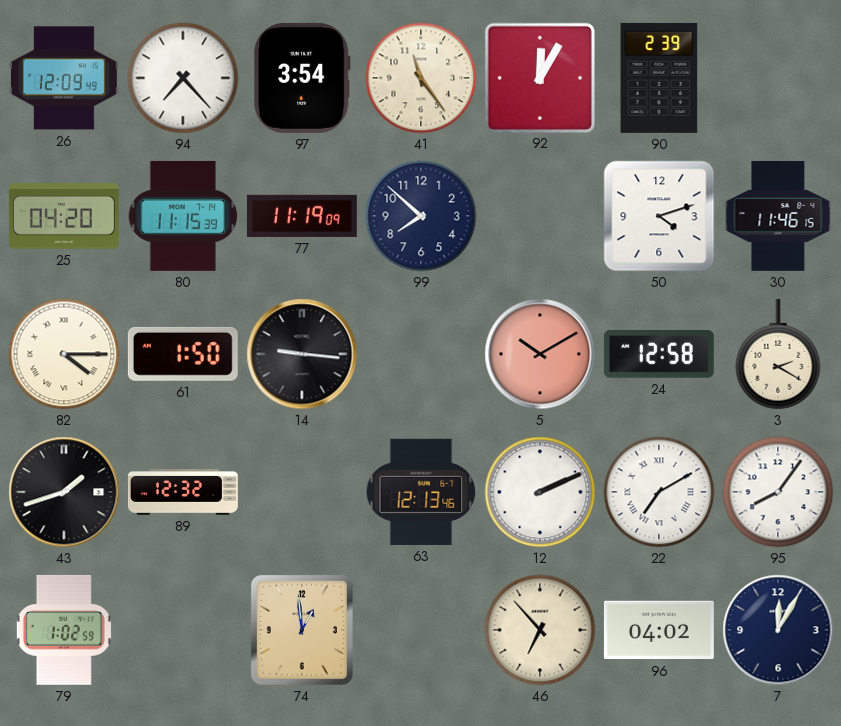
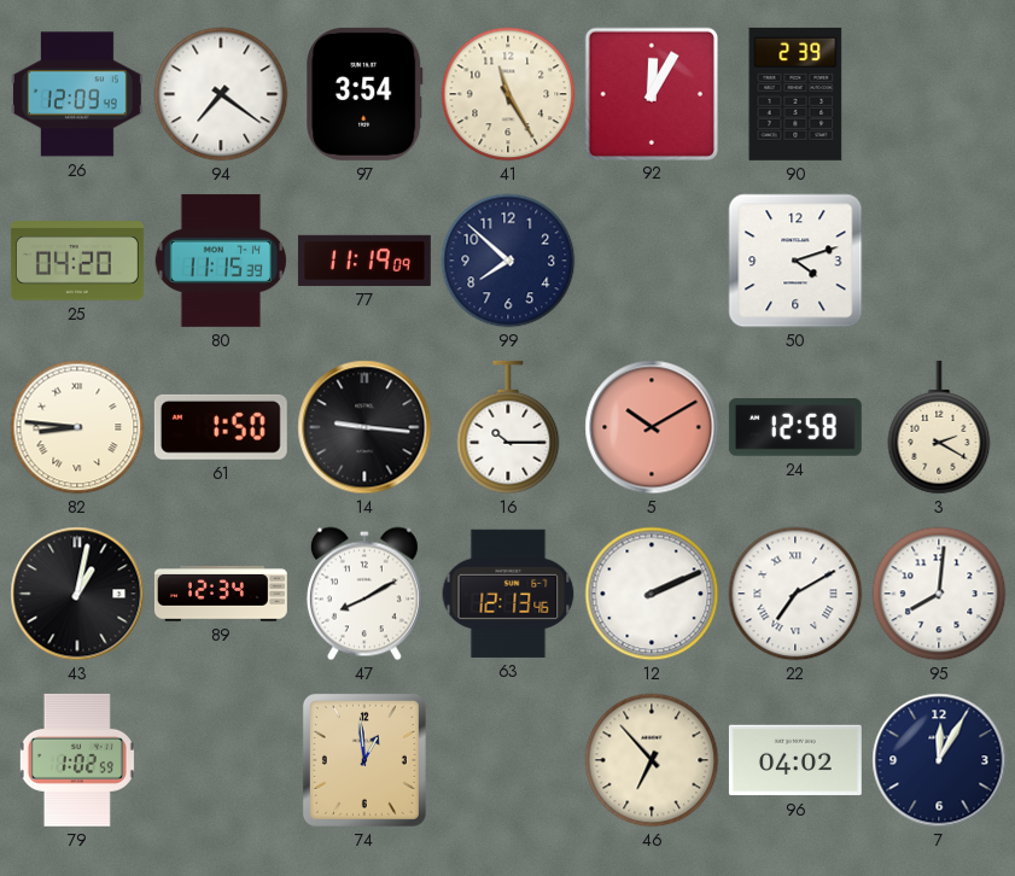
94: 7:23 -> 7:21
41: 11:24 -> 11:25
30: 11:46 -> none
82: 4:15 -> 8:46
16: none -> 10:15
43: 1:42 -> 1:02
89: 12:32 -> 12:34
47: none -> 8:10
95: 8:06 -> 8:01
